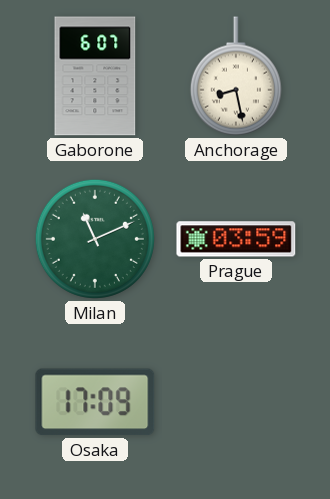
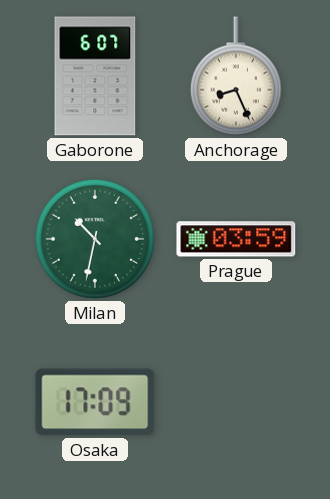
Anchorage: 8:28 -> 8:26
Milan: 11:11 -> 10:32
